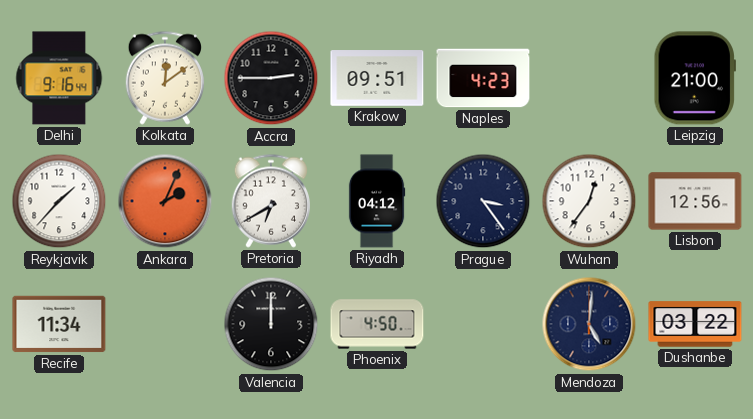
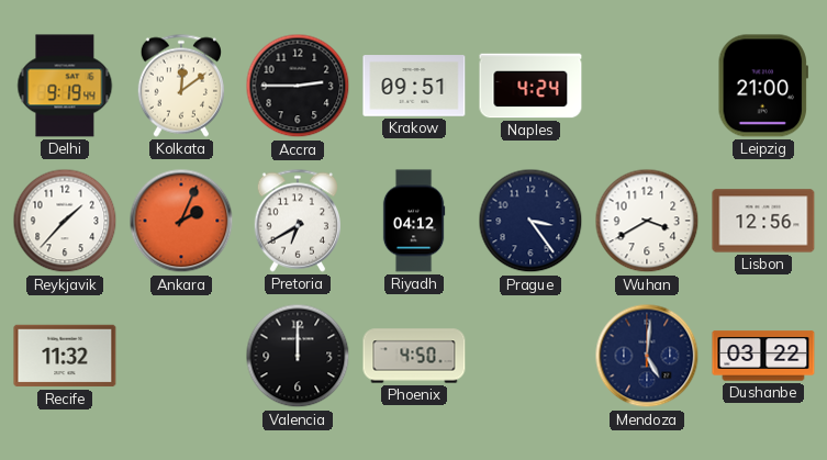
Delhi: 9:16 -> 9:19
Naples: 4:23 -> 4:24
Wuhan: 12:36 -> 3:40
Recife: 11:34 -> 11:32
